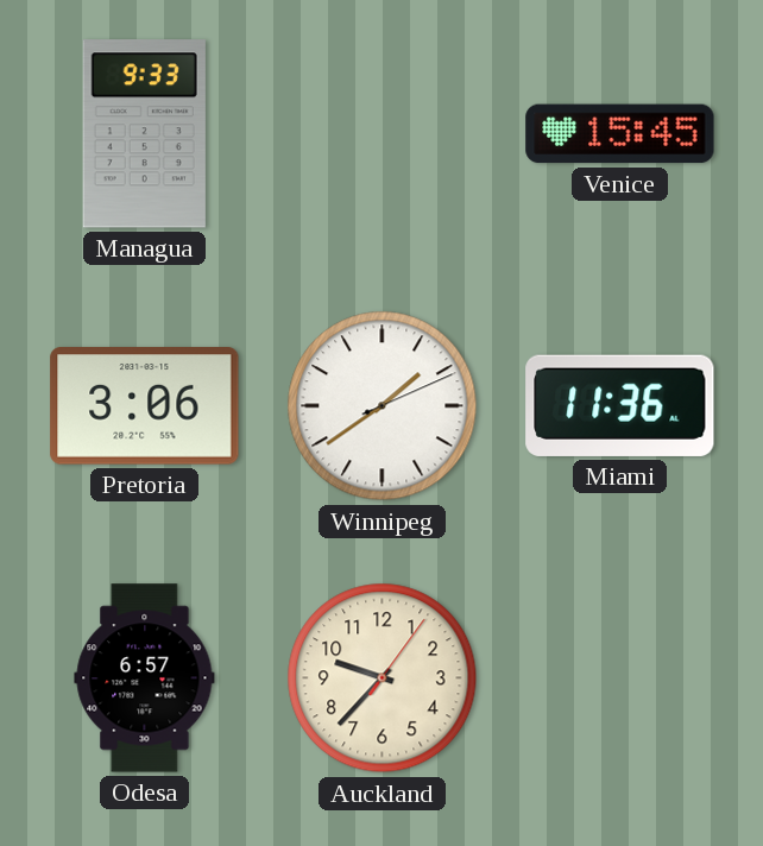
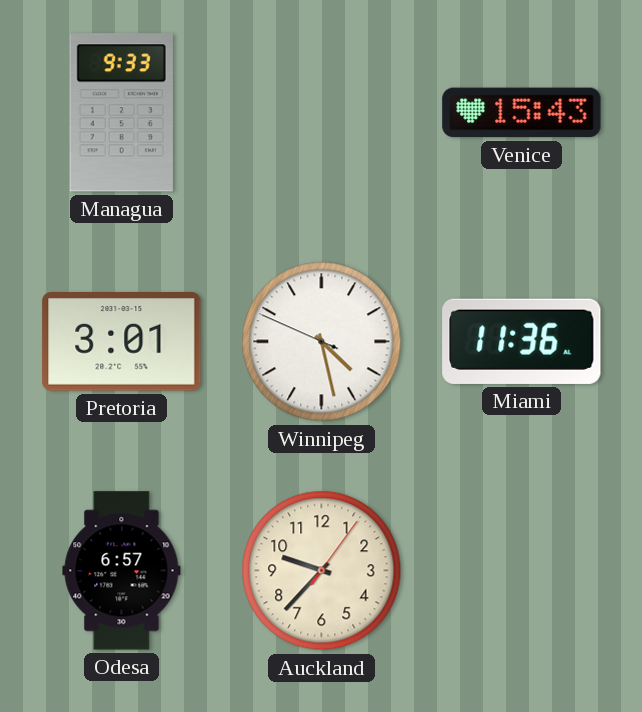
Venice: 15:45 -> 15:43
Pretoria: 3:06 -> 3:01
Winnipeg: 1:39 -> 4:27
